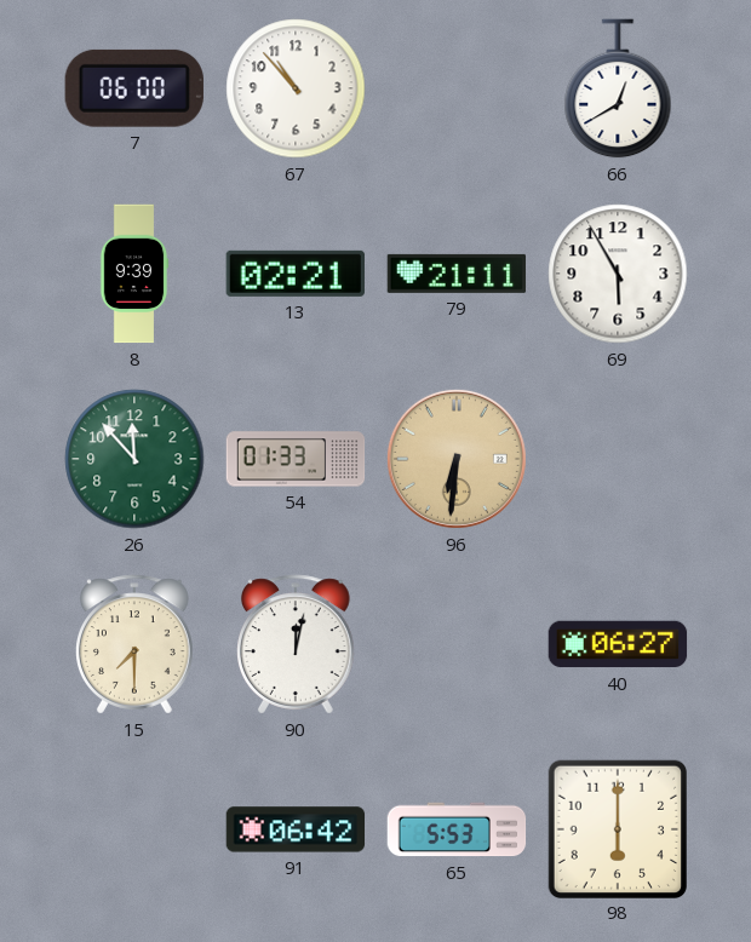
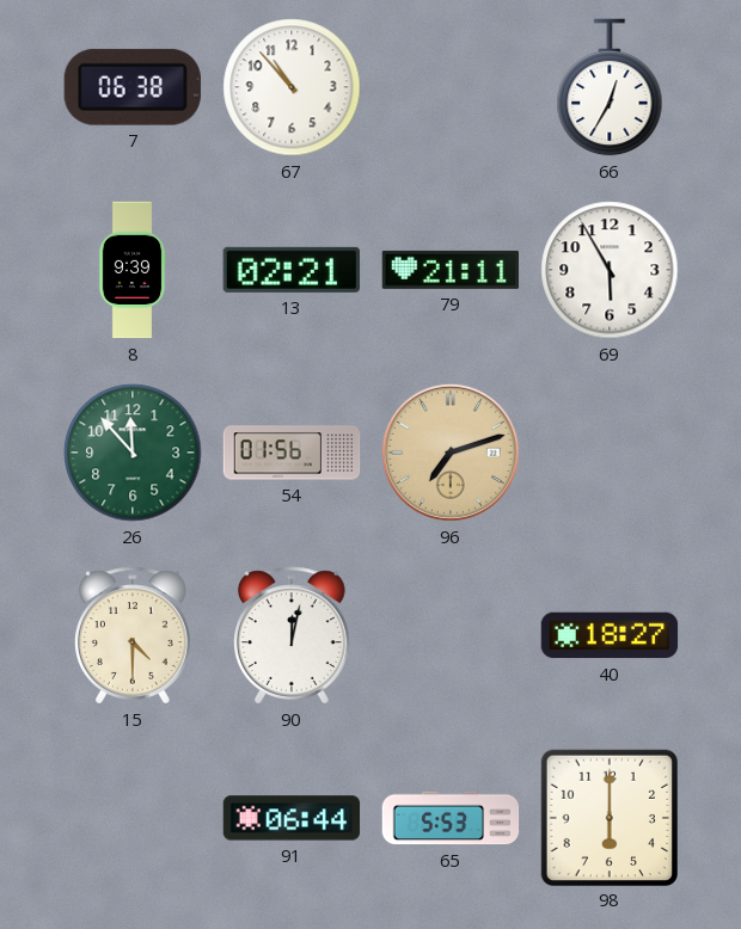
7: 06:00 -> 06:38
66: 12:40 -> 12:35
54: 01:33 -> 01:56
96: 6:31 -> 7:12
15: 7:30 -> 4:30
40: 06:27 -> 18:27
91: 06:42 -> 06:44
